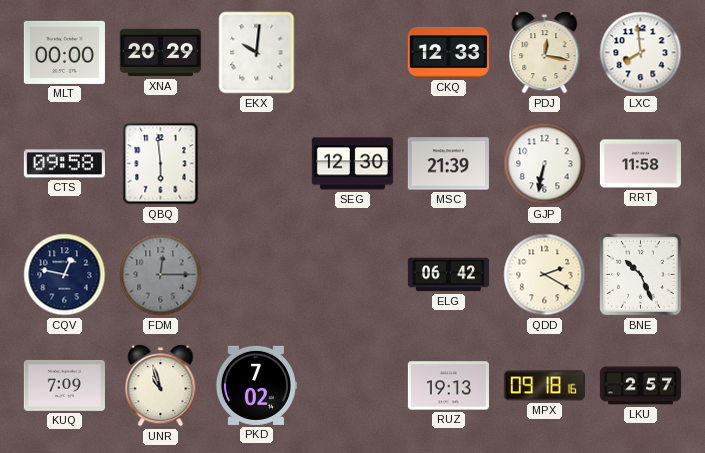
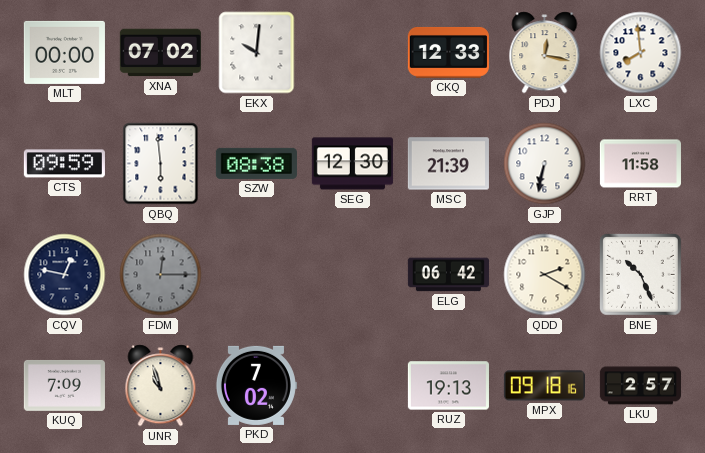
XNA: 20:29 -> 07:02
CTS: 09:58 -> 09:59
SZW: none -> 08:38
